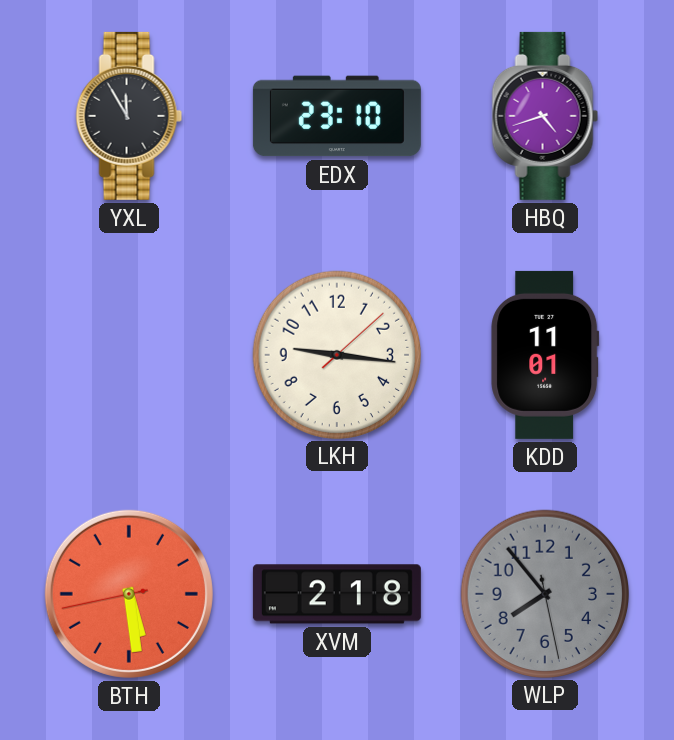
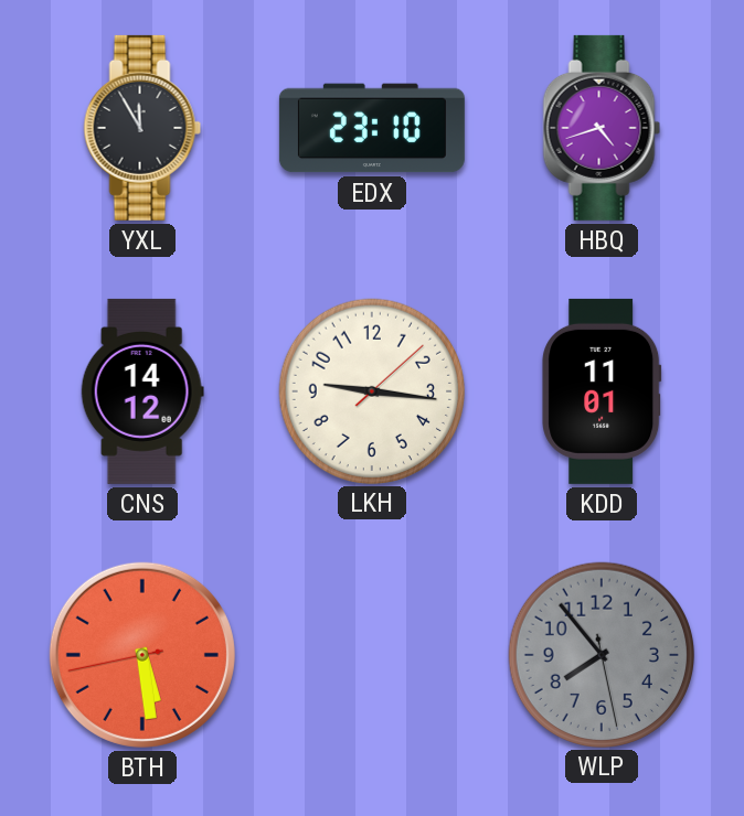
CNS: none -> 14:12
XVM: 2:18 -> none
